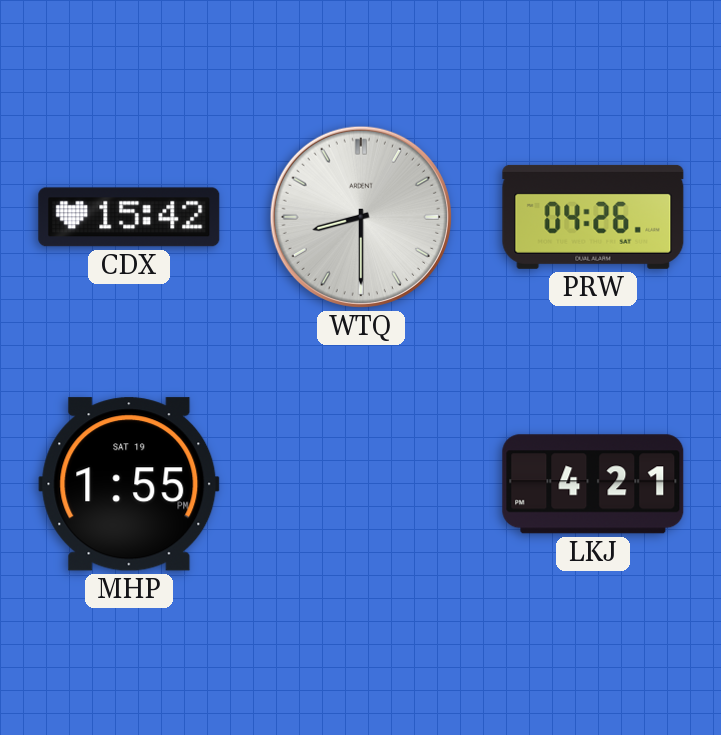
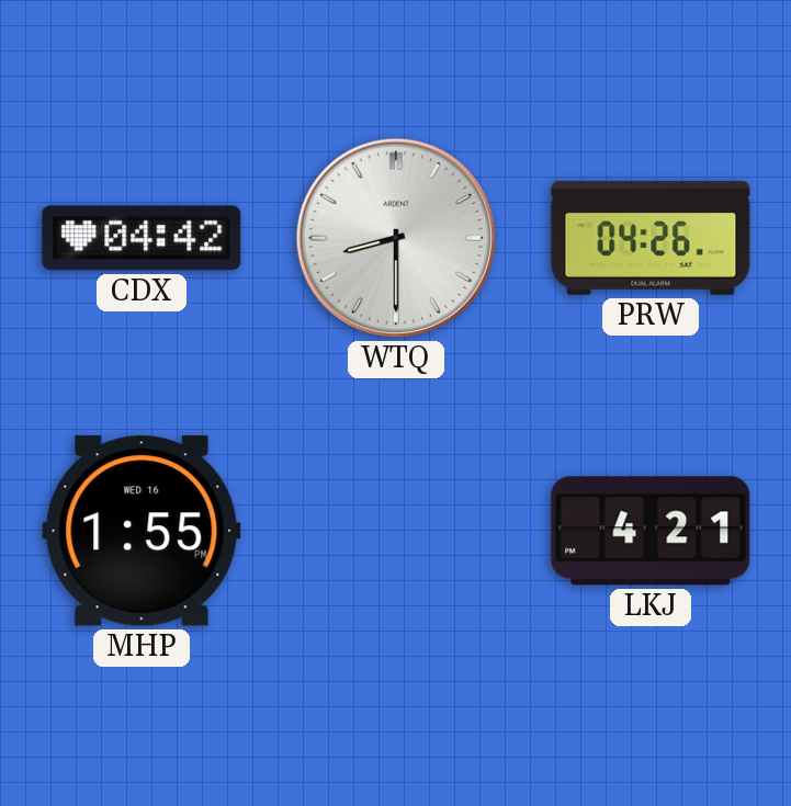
CDX: 15:42 -> 04:42
MHP date: SAT 19 -> WED 16
